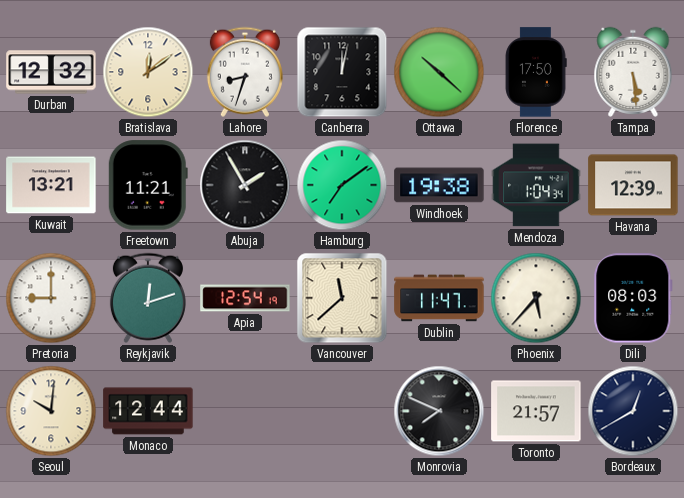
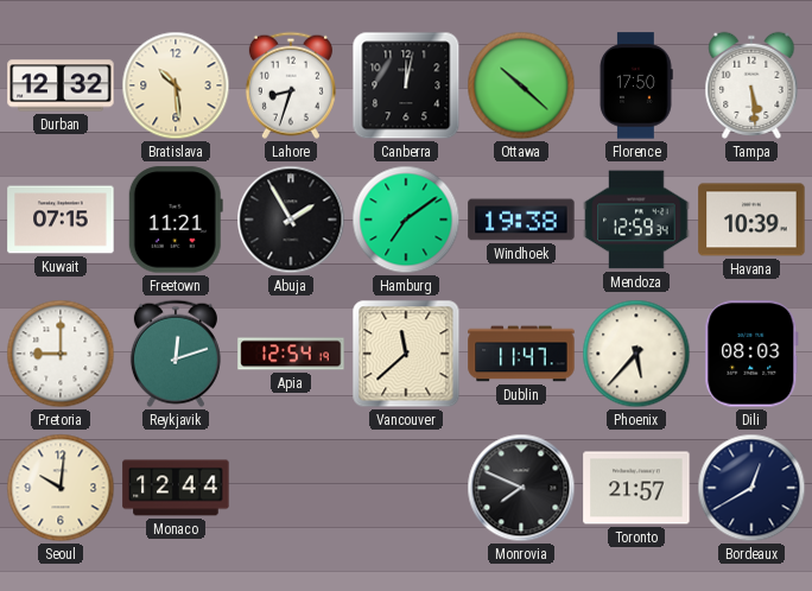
Bratislava: 12:09 -> 10:29
Kuwait: 13:21 -> 07:15
Mendoza: 1:04 -> 12:59
Havana: 12:39 -> 10:39
